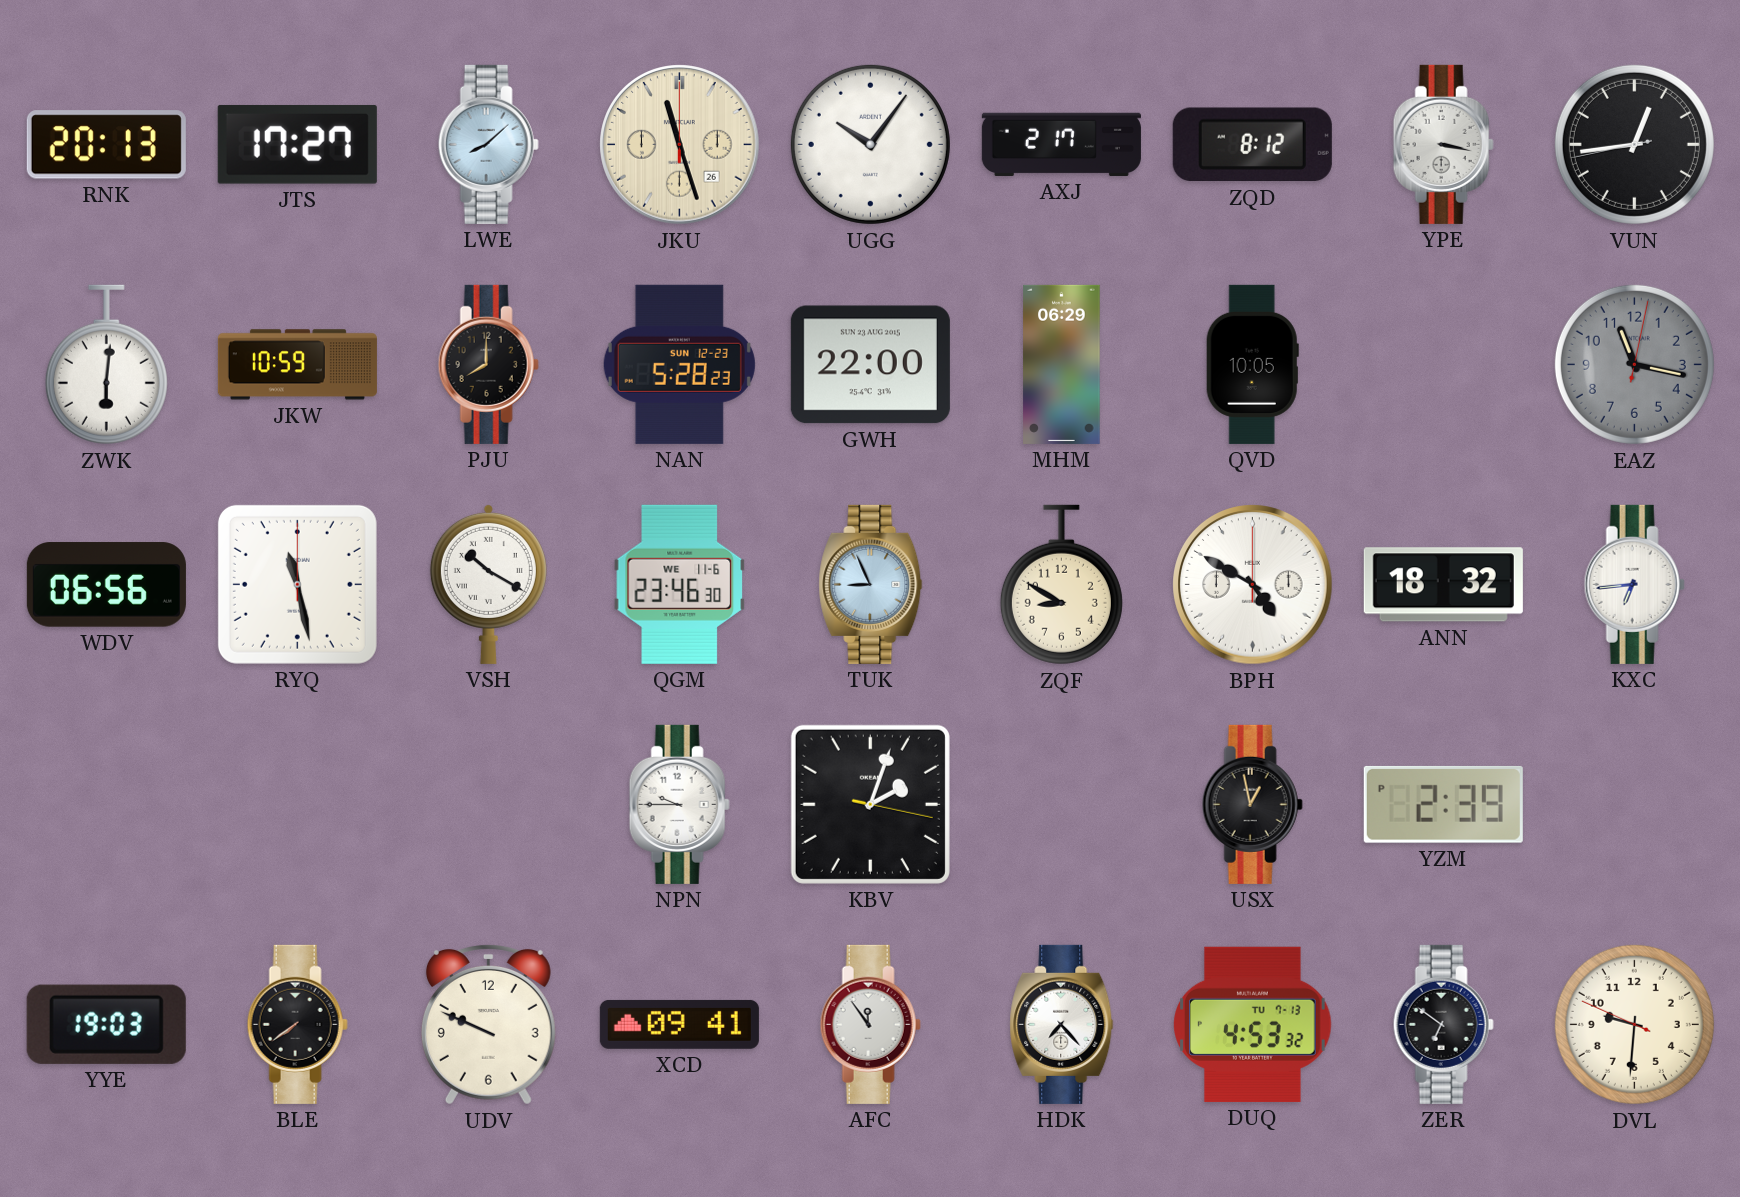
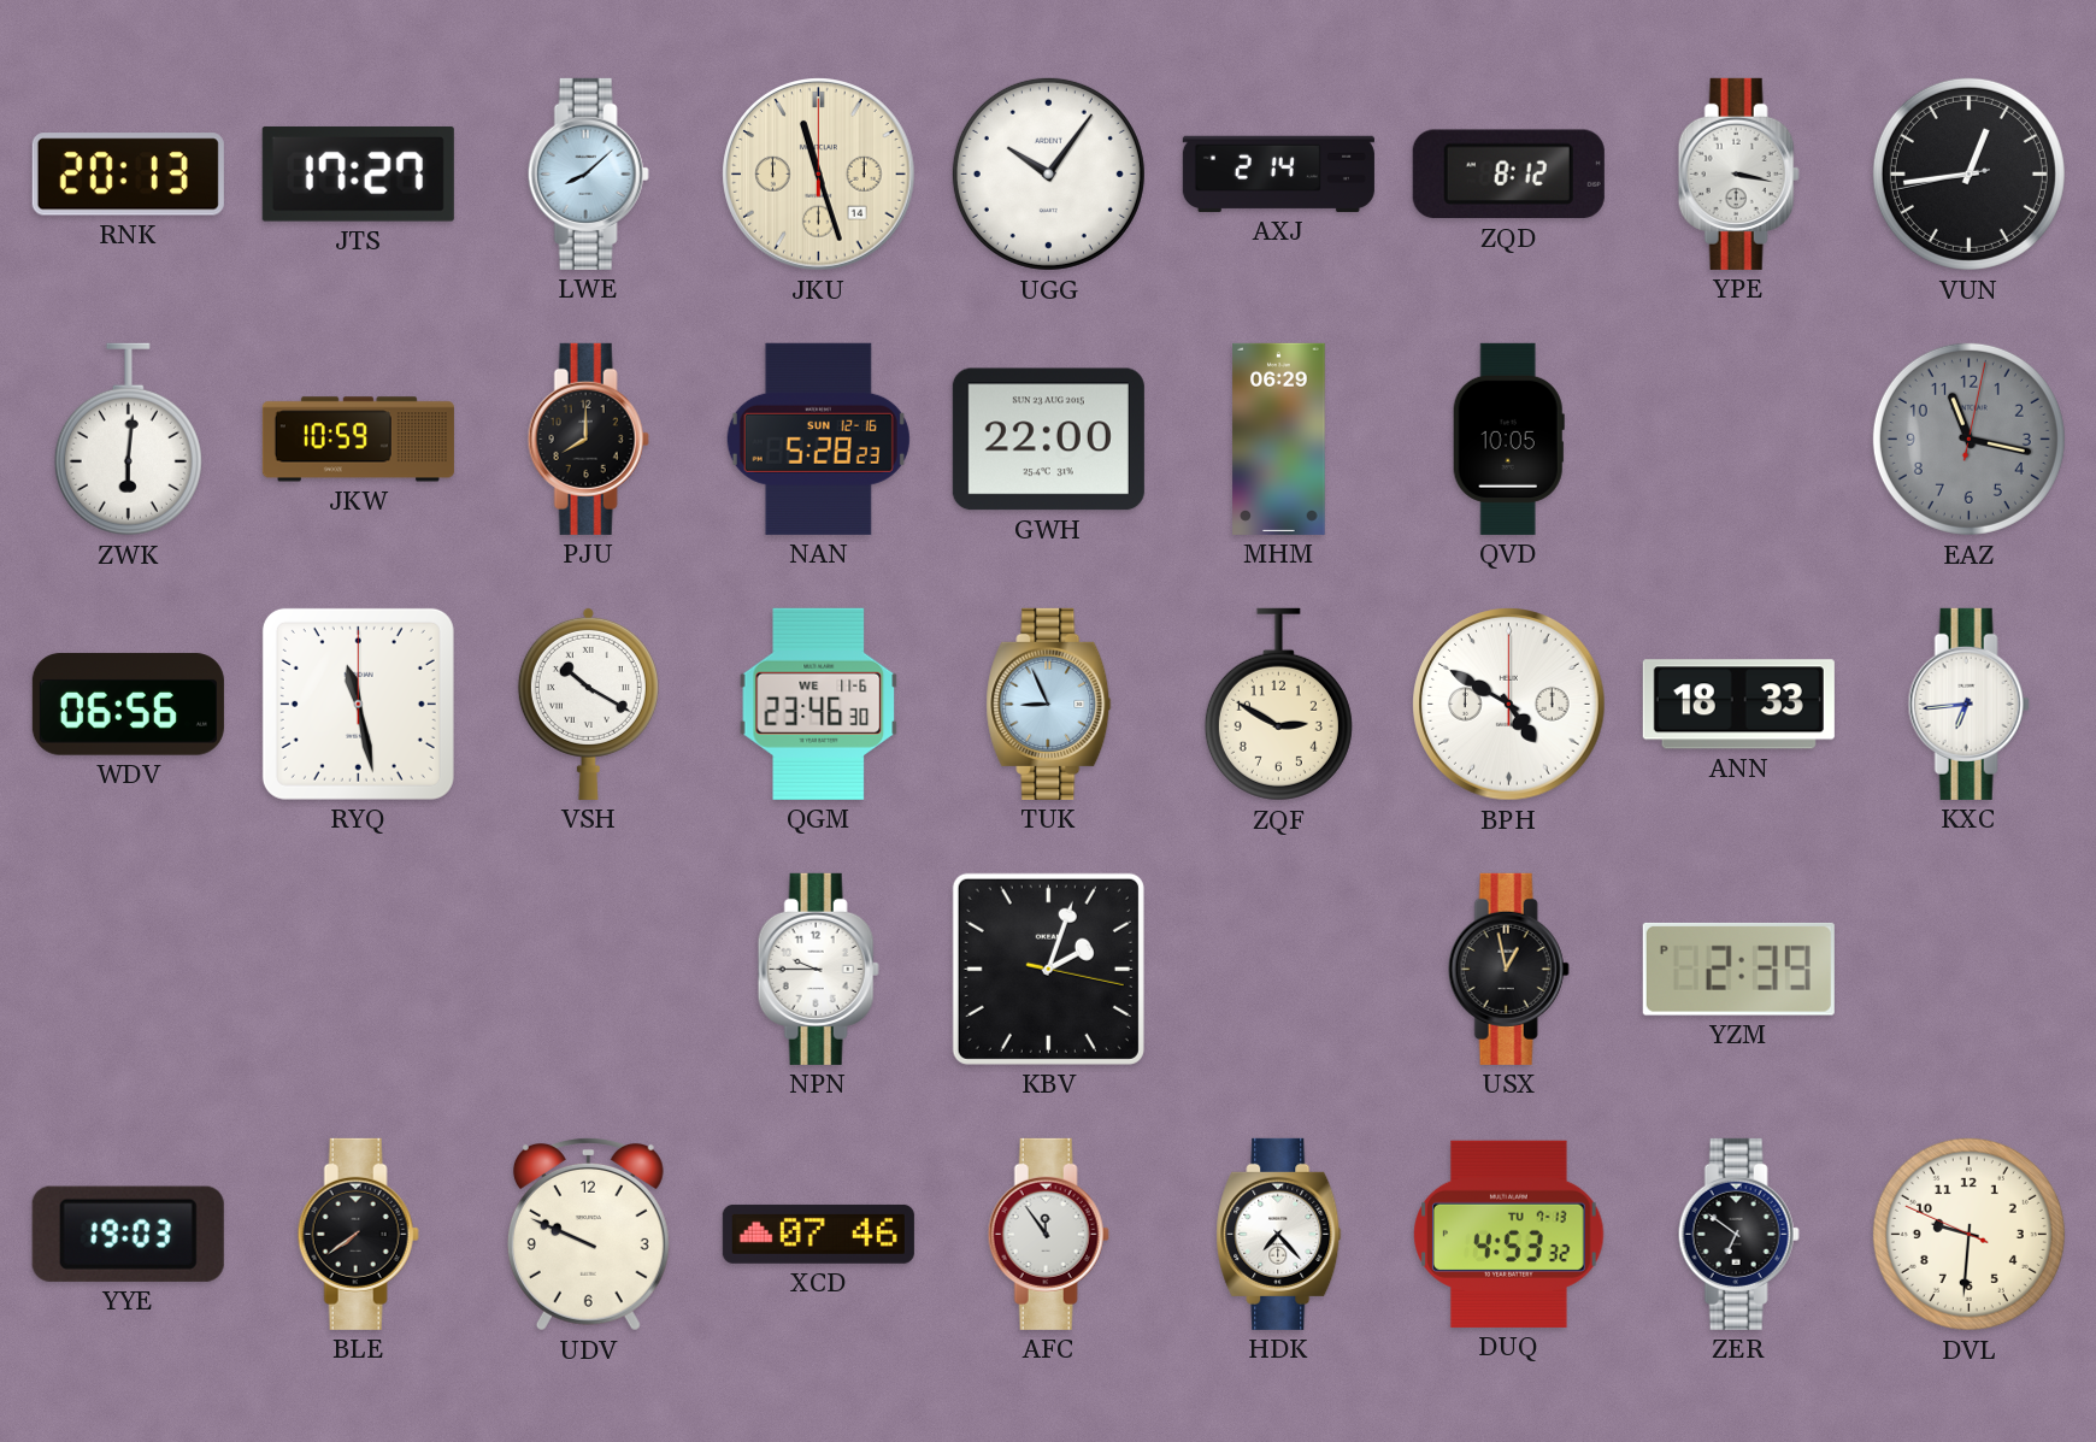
JKU date: 26 -> 14
AXJ: 2:17 -> 2:14
NAN date: SUN 12-23 -> SUN 12-16
ZQF: 8:50 -> 2:50
ANN: 18:32 -> 18:33
XCD: 09:41 -> 07:46
